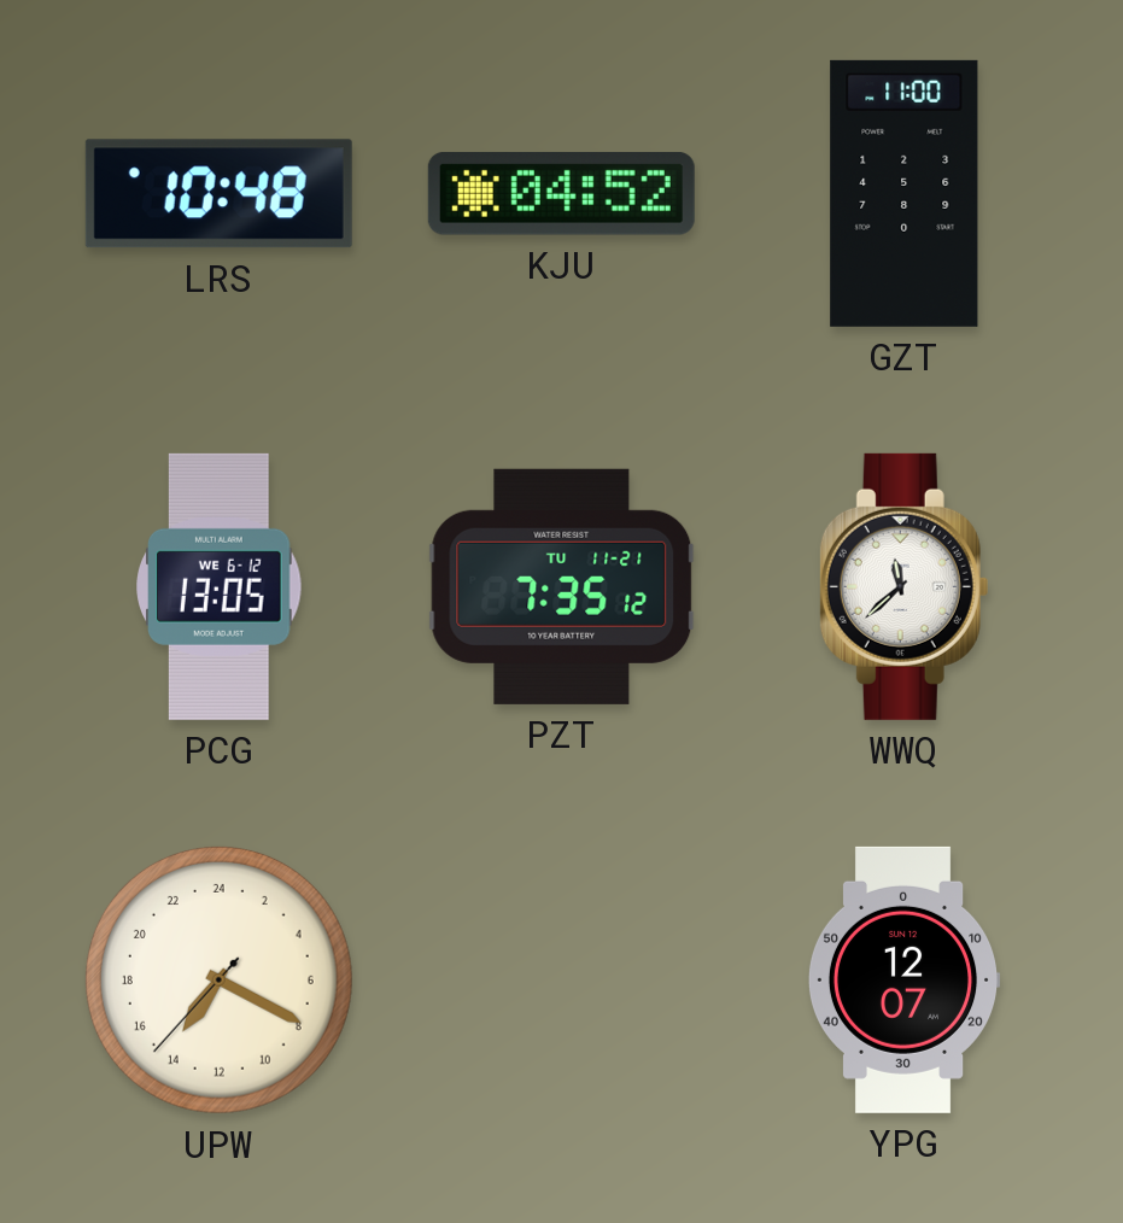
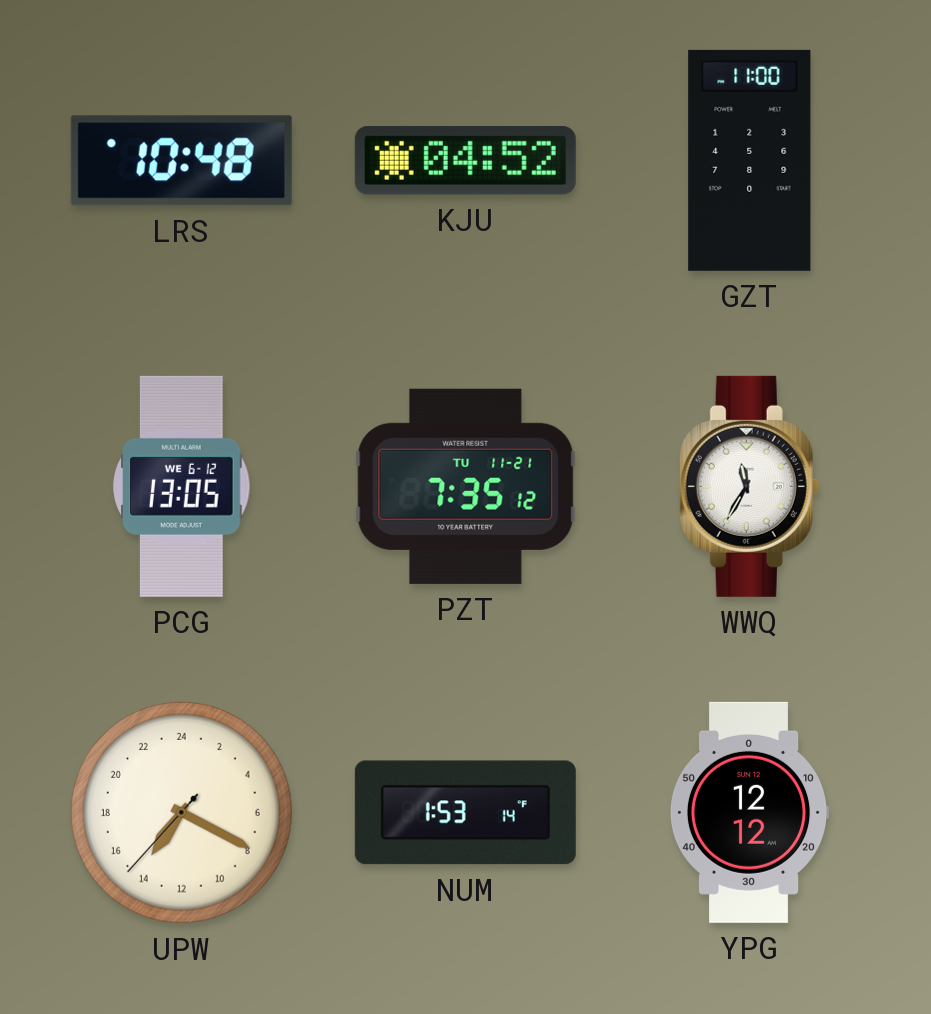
WWQ: 11:38 -> 11:35
NUM: none -> 1:53
YPG: 12:07 -> 12:12
